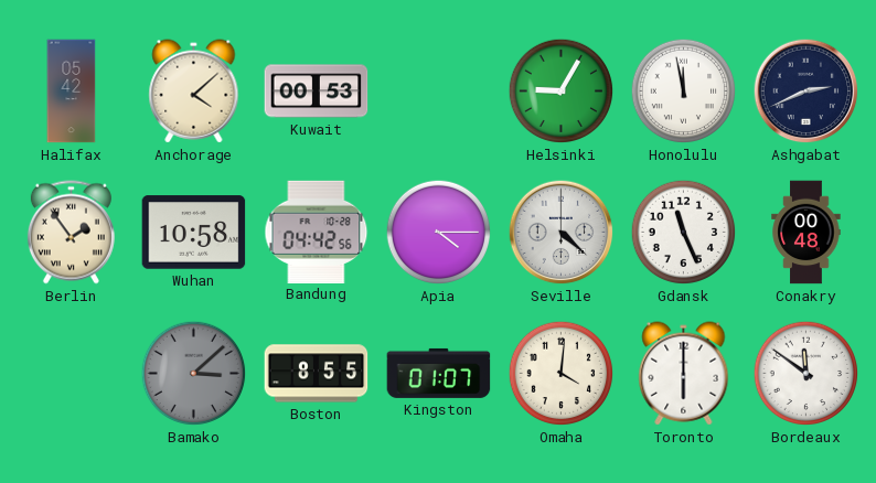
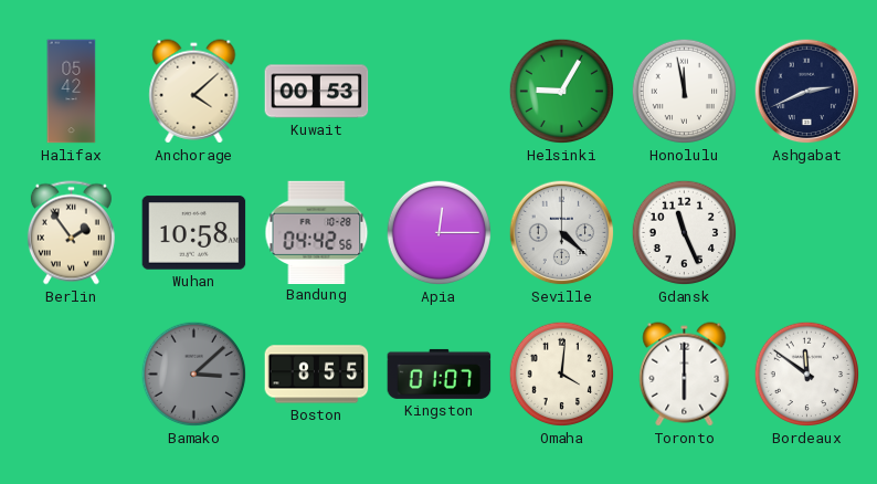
Apia: 4:15 -> 12:15
Conakry: 00:48 -> none
